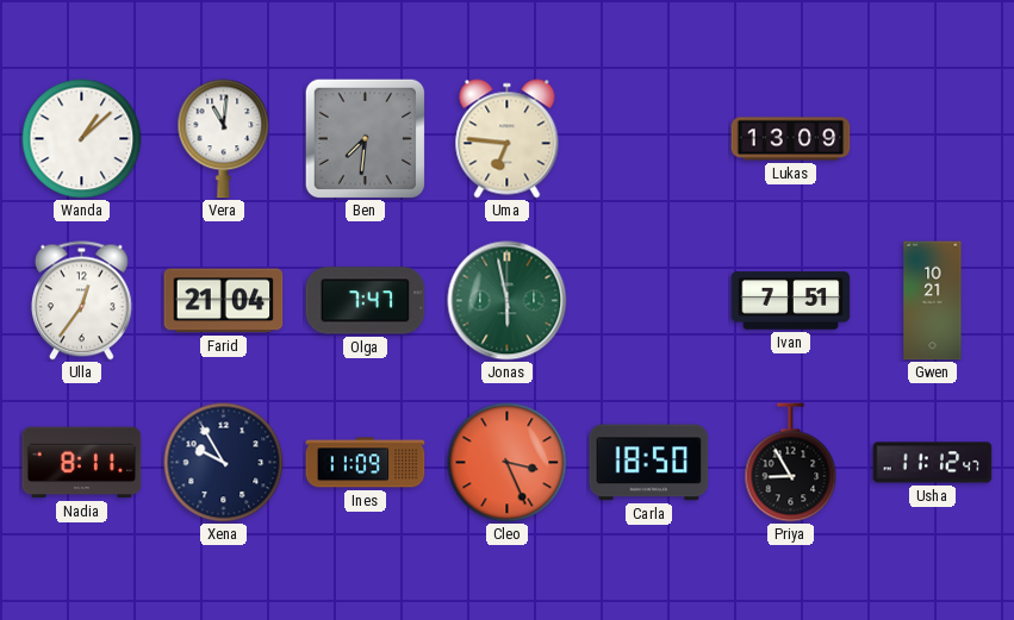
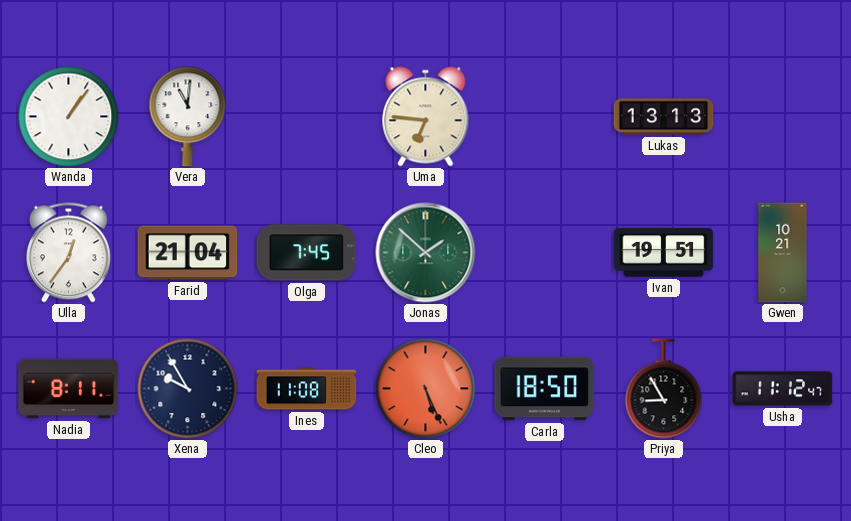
Wanda: 1:08 -> 1:06
Ben: 7:31 -> none
Lukas: 13:09 -> 13:13
Olga: 7:47 -> 7:45
Jonas: 5:58 -> 1:52
Ivan: 7:51 -> 19:51
Ines: 11:09 -> 11:08
Cleo: 3:26 -> 5:26
